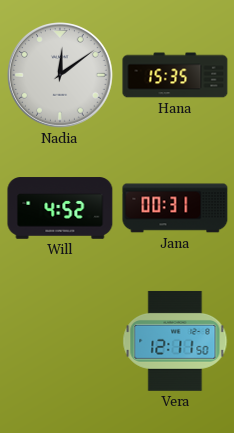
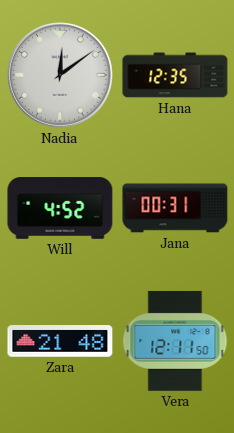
Hana: 15:35 -> 12:35
Zara: none -> 21:48
